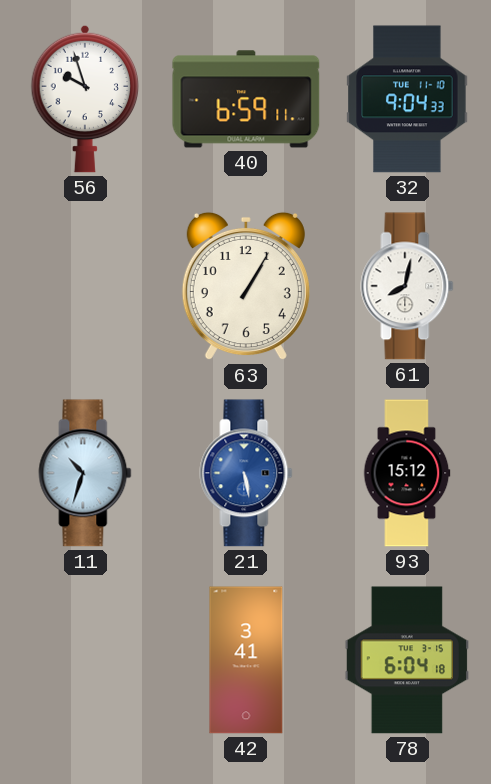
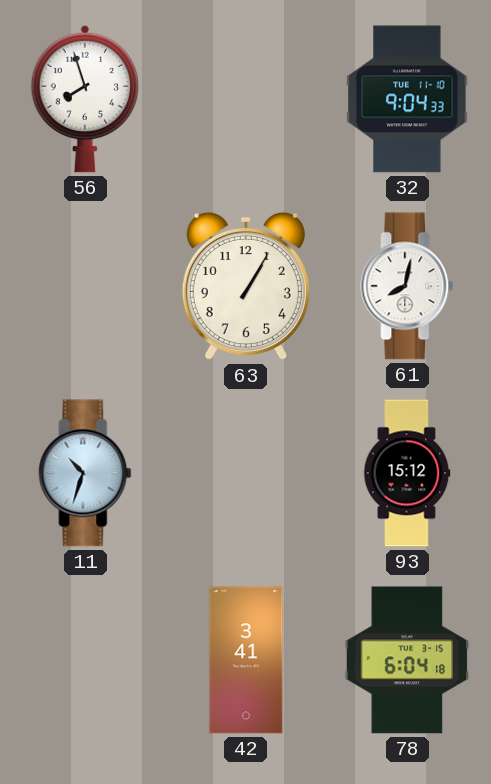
56: 9:57 -> 7:57
40: 6:59 -> none
21: 5:28 -> none
